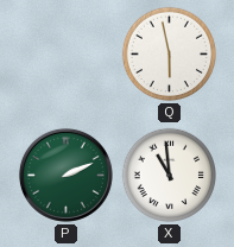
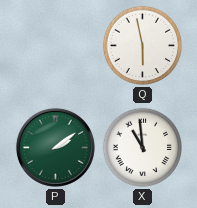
P: 2:11 -> 2:09
